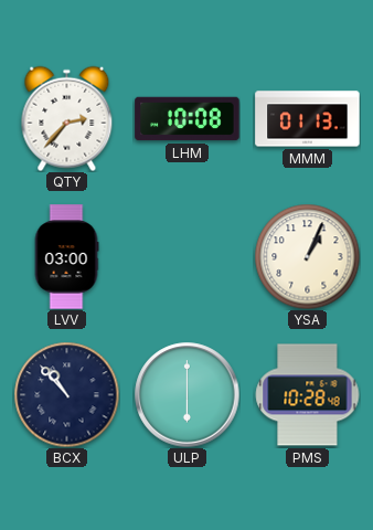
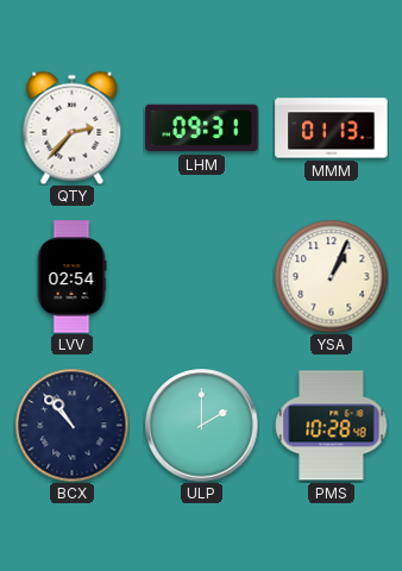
LHM: 10:08 -> 09:31
LVV: 03:00 -> 02:54
ULP: 6:00 -> 2:00
